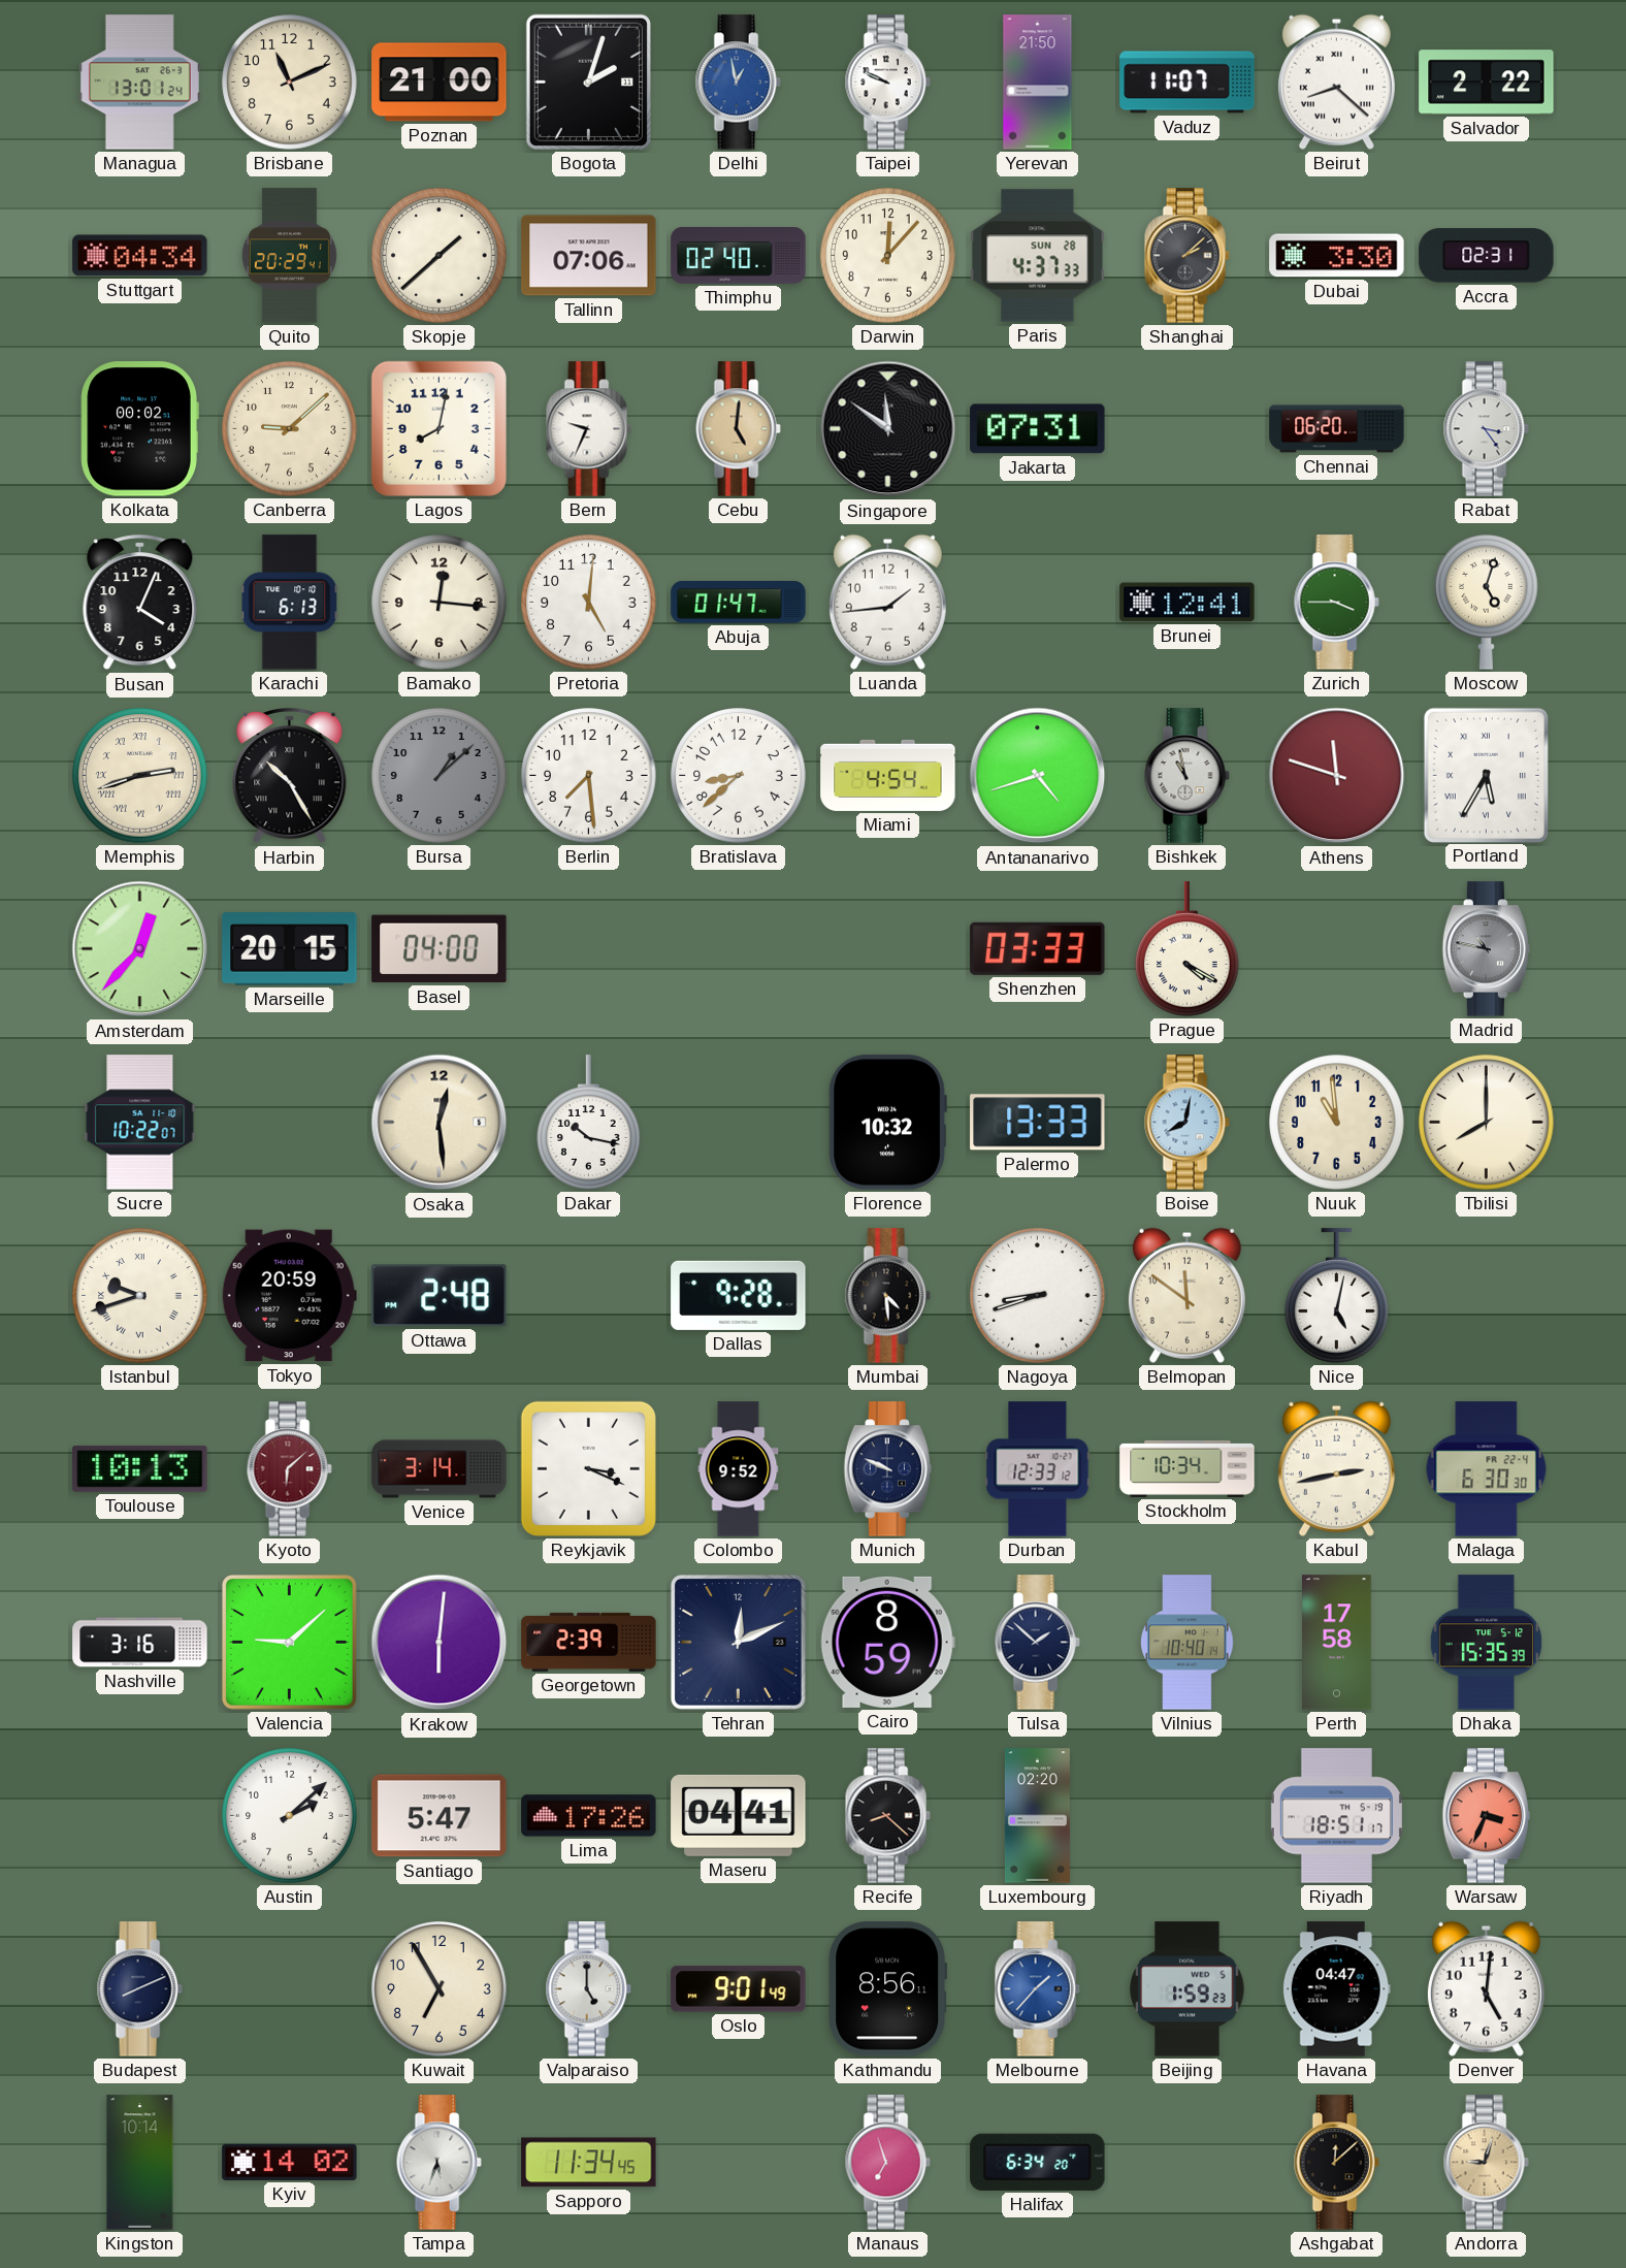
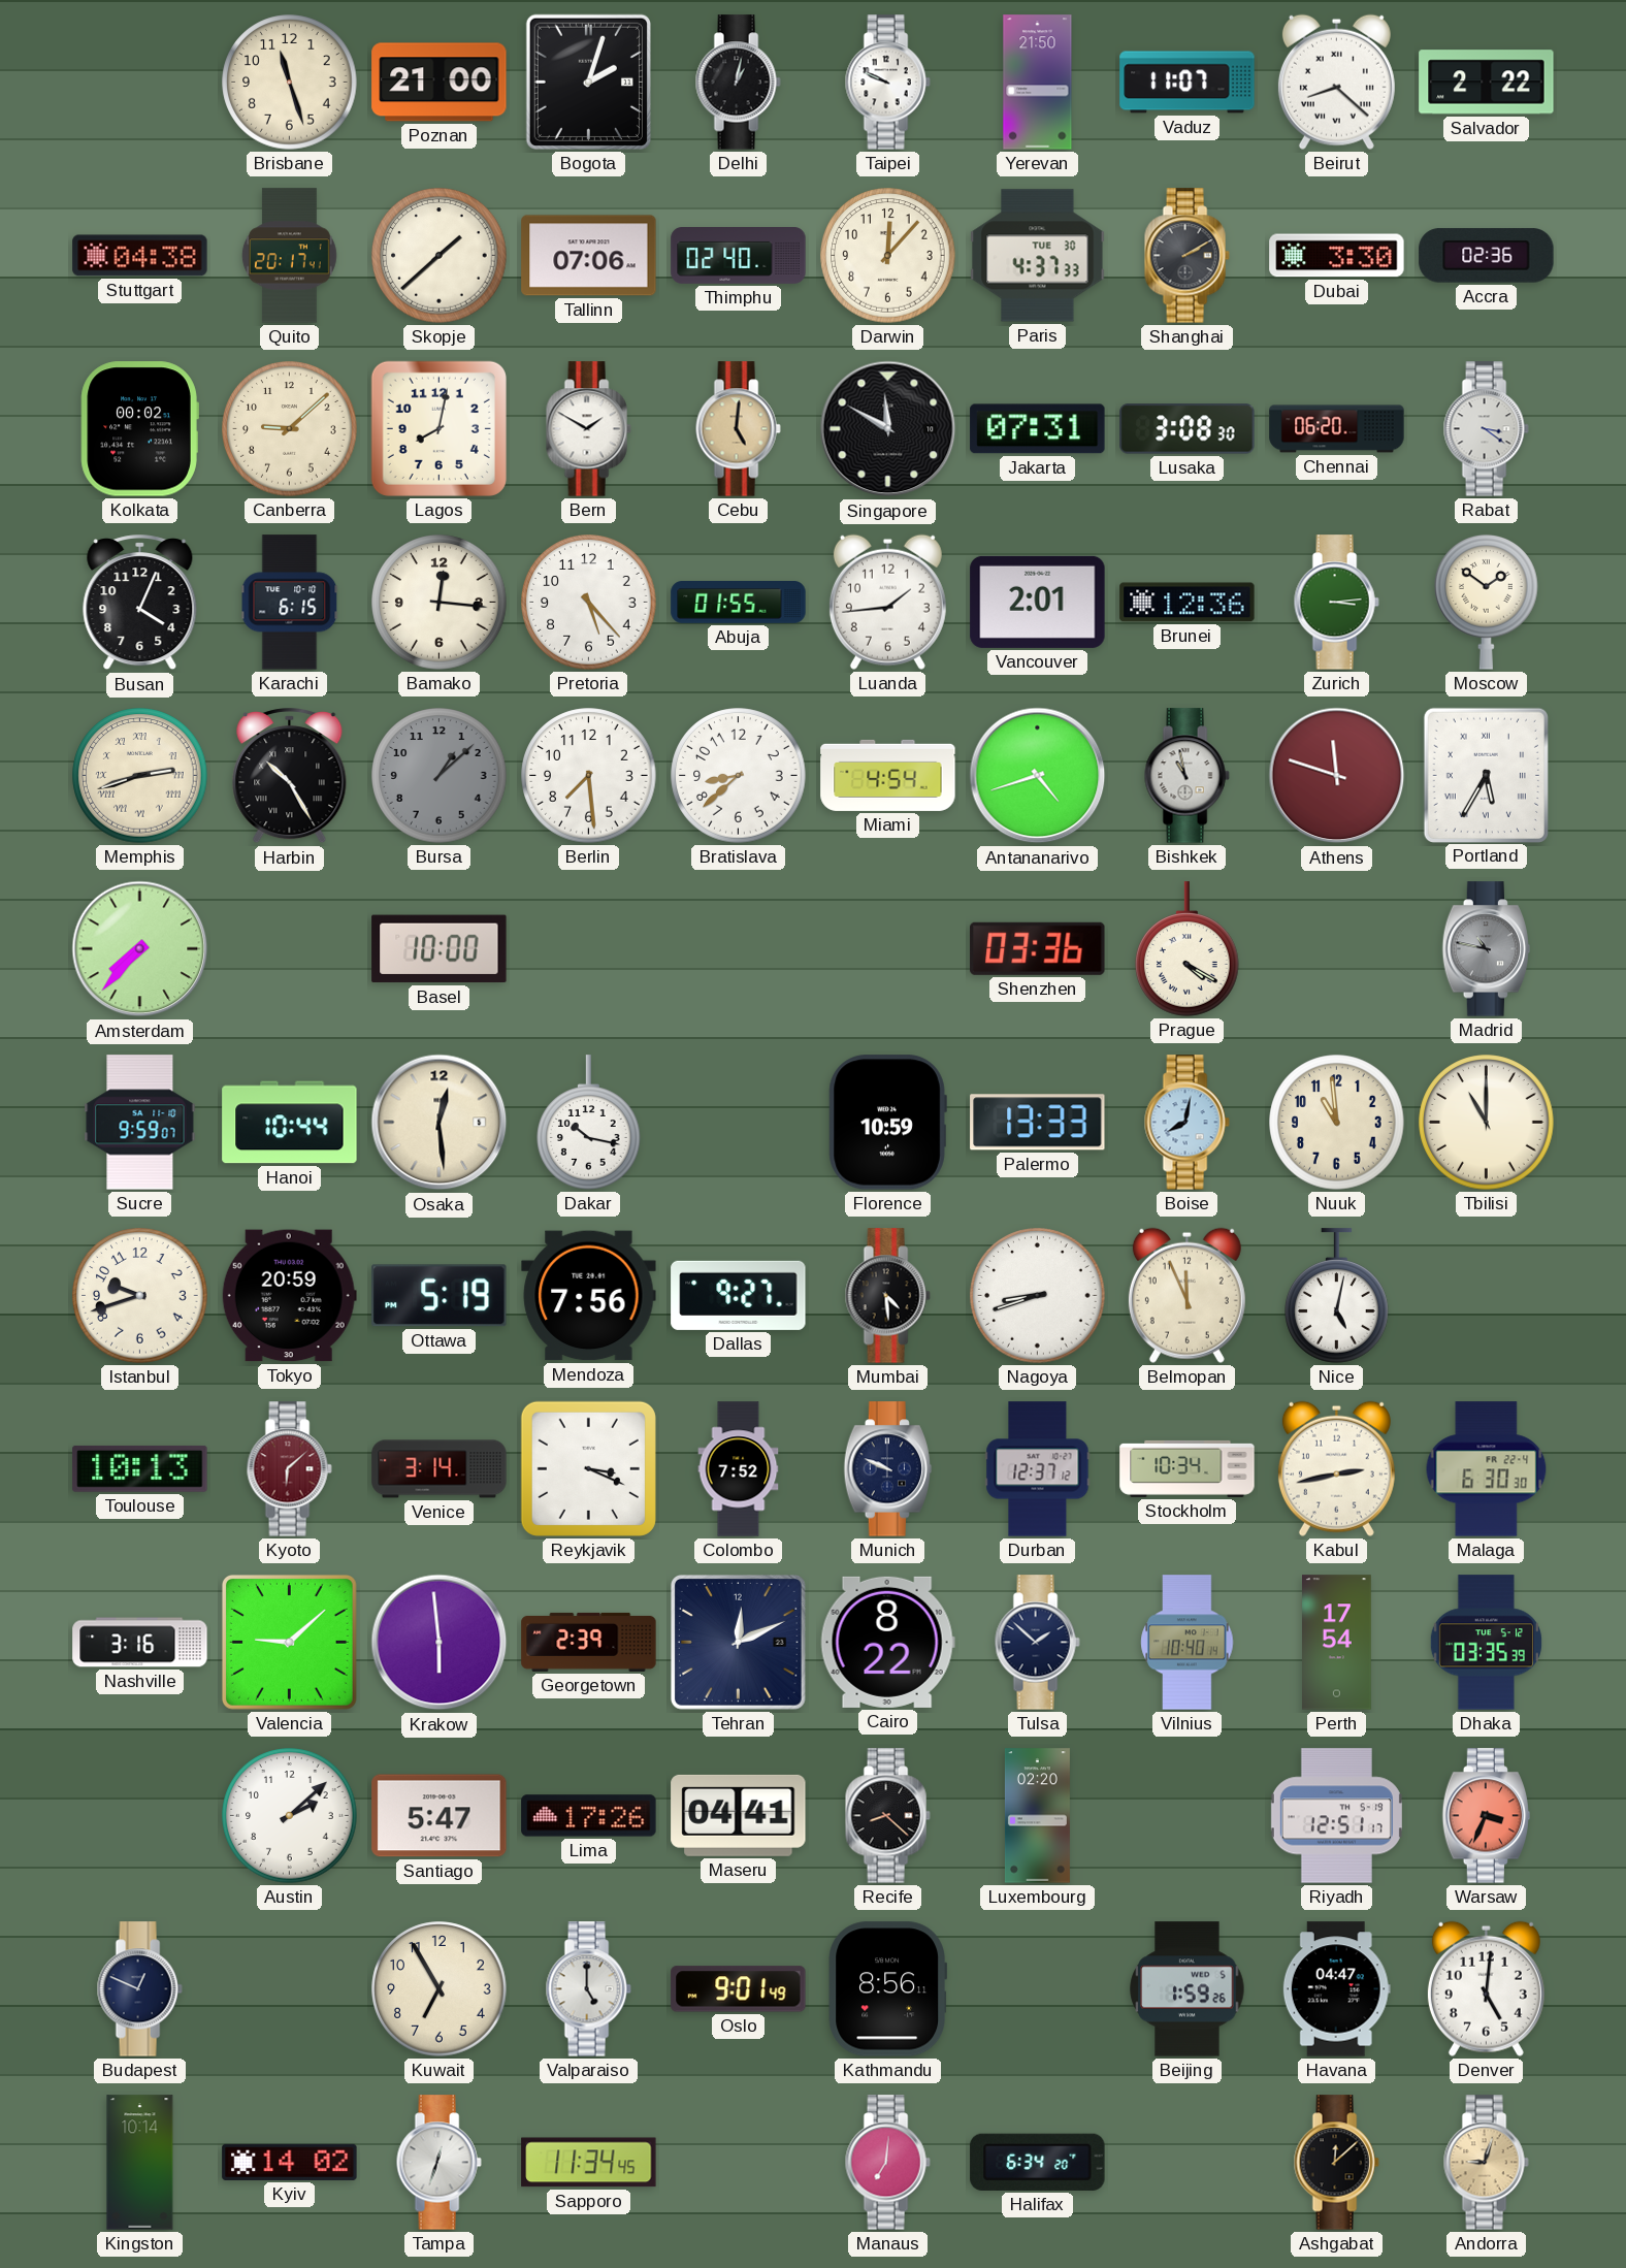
Managua: 13:01 -> none
Brisbane: 11:11 -> 11:27
Delhi: 12:58 -> 1:02
Delhi dial: blue -> black
Stuttgart: 04:34 -> 04:38
Quito: 20:29 -> 20:17
Paris date: SUN 28 -> TUE 30
Shanghai: 2:08 -> 2:10
Accra: 02:31 -> 02:36
Bern: 9:34 -> 1:50
Singapore: 11:51 -> 11:50
Lusaka: none -> 3:08
Rabat: 3:24 -> 3:21
Karachi: 6:13 -> 6:15
Pretoria: 5:01 -> 5:23
Abuja: 01:47 -> 01:55
Vancouver: none -> 2:01
Brunei: 12:41 -> 12:36
Zurich: 3:45 -> 3:14
Moscow: 5:03 -> 1:51
Amsterdam: 12:37 -> 7:37
Marseille: 20:15 -> none
Basel: 04:00 -> 10:00
Shenzhen: 03:33 -> 03:36
Sucre: 10:22 -> 9:59
Hanoi: none -> 10:44
Florence: 10:32 -> 10:59
Tbilisi: 8:00 -> 11:00
Istanbul numerals: Roman -> Arabic
Ottawa: 2:48 -> 5:19
Mendoza: none -> 7:56
Dallas: 9:28 -> 9:27
Belmopan: 11:51 -> 11:56
Colombo: 9:52 -> 7:52
Durban: 12:33 -> 12:37
Krakow: 6:01 -> 5:59
Cairo: 8:59 -> 8:22
Perth: 17:58 -> 17:54
Dhaka: 15:35 -> 03:35
Riyadh: 18:51 -> 12:51
Budapest: 8:11 -> 12:49
Melbourne: 1:37 -> none
Beijing: 1:59:23 -> 1:59:26
Tampa: 5:33 -> 12:33
Manaus: 6:57 -> 7:01
